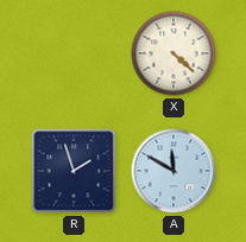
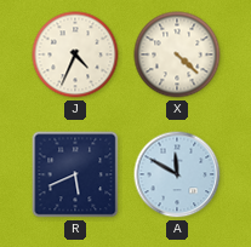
J: none -> 4:34
R: 1:57 -> 5:41
